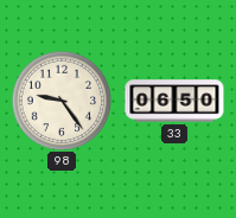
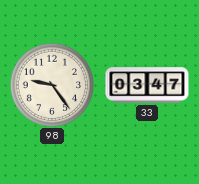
33: 06:50 -> 03:47
